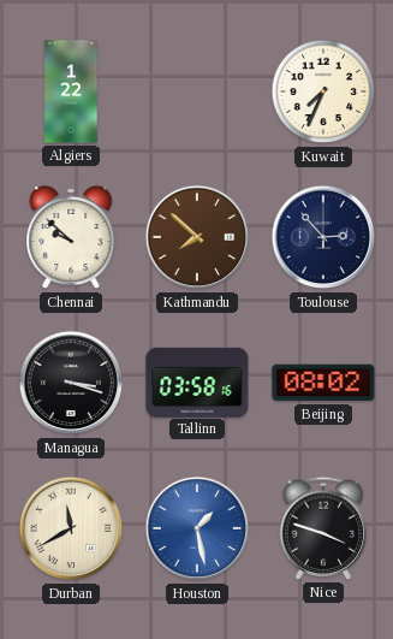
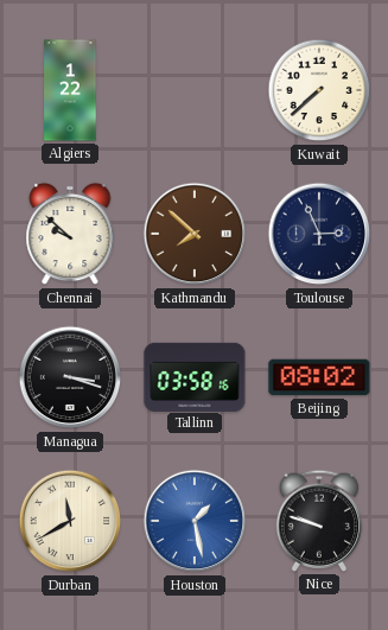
Kuwait: 7:34 -> 7:38
Toulouse: 2:53 -> 2:56
Nice: 3:48 -> 9:48
